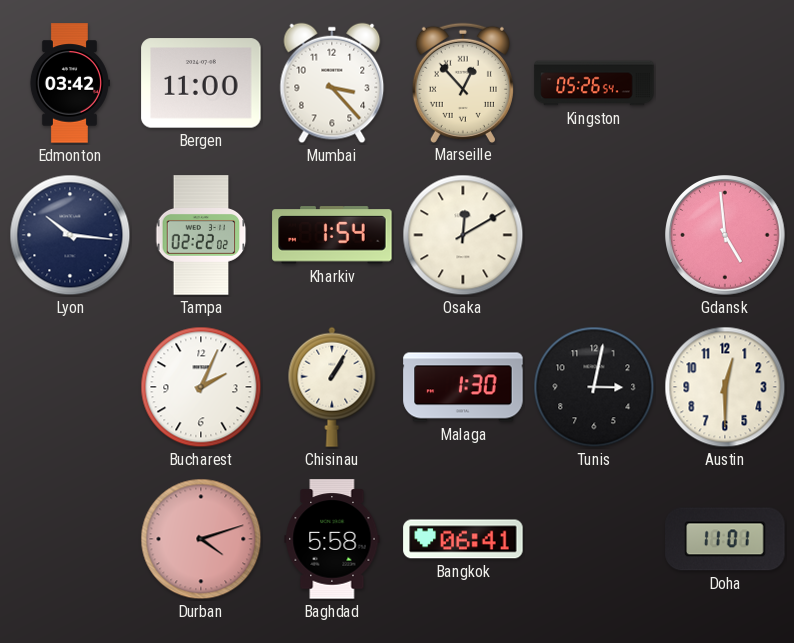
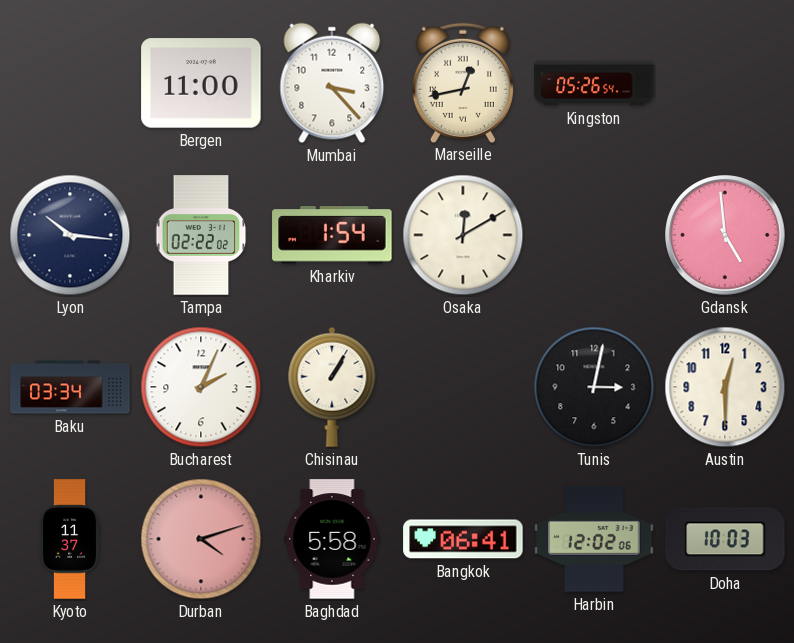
Edmonton: 03:42 -> none
Marseille: 12:53 -> 12:43
Baku: none -> 03:34
Malaga: 1:30 -> none
Kyoto: none -> 11:37
Harbin: none -> 12:02
Doha: 11:01 -> 10:03
